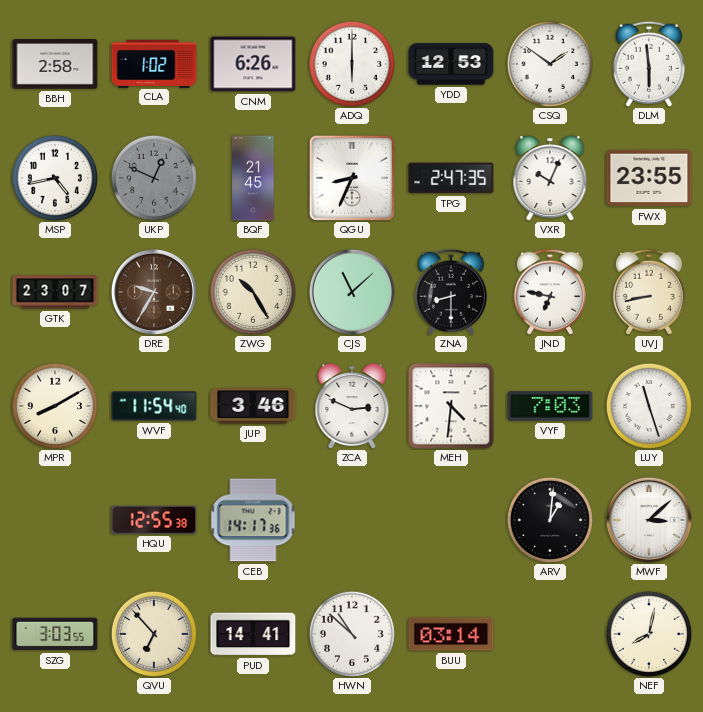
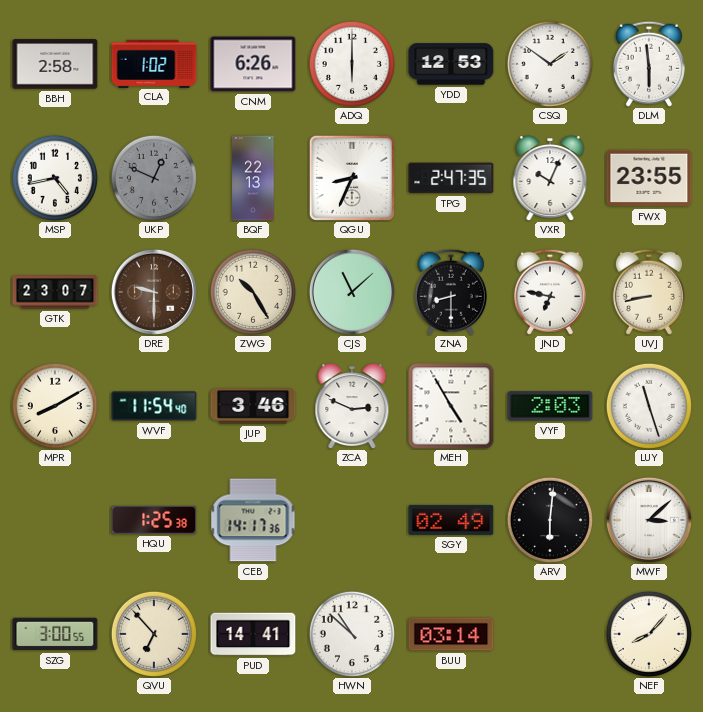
BQF: 21:45 -> 22:13
DRE: 9:35 -> 9:30
MEH: 4:31 -> 4:55
VYF: 7:03 -> 2:03
HQU: 12:55 -> 1:25
SGY: none -> 02:49
ARV: 1:01 -> 6:01
SZG: 3:03 -> 3:00
NEF: 8:02 -> 8:07
